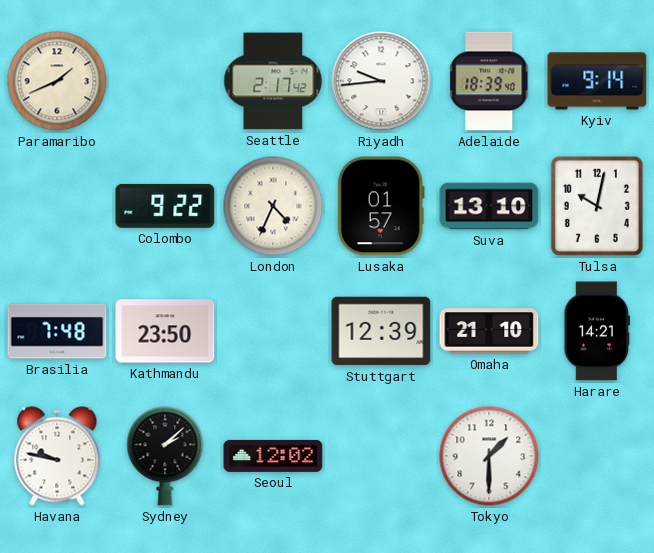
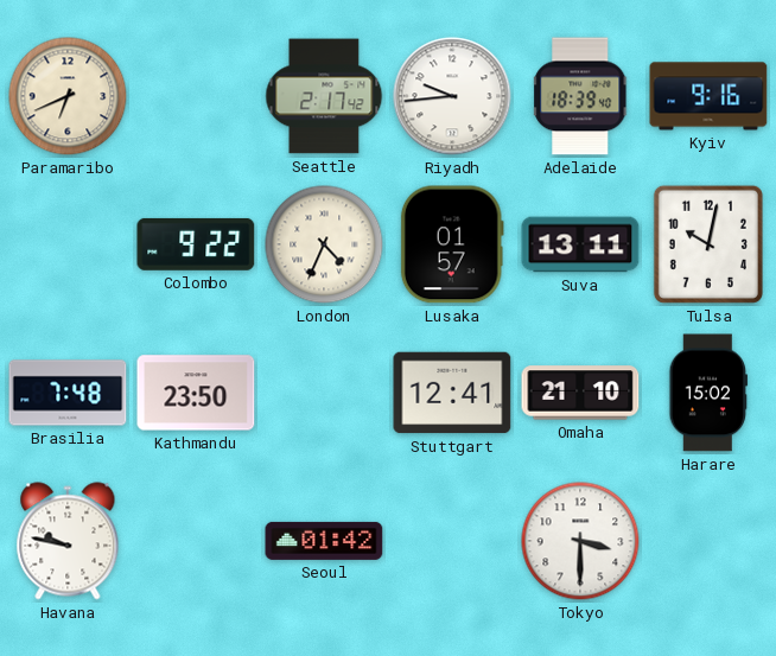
Paramaribo: 1:41 -> 6:41
Kyiv: 9:14 -> 9:16
Suva: 13:10 -> 13:11
Stuttgart: 12:39 -> 12:41
Harare: 14:21 -> 15:02
Sydney: 2:08 -> none
Seoul: 12:02 -> 01:42
Tokyo: 1:30 -> 3:30
